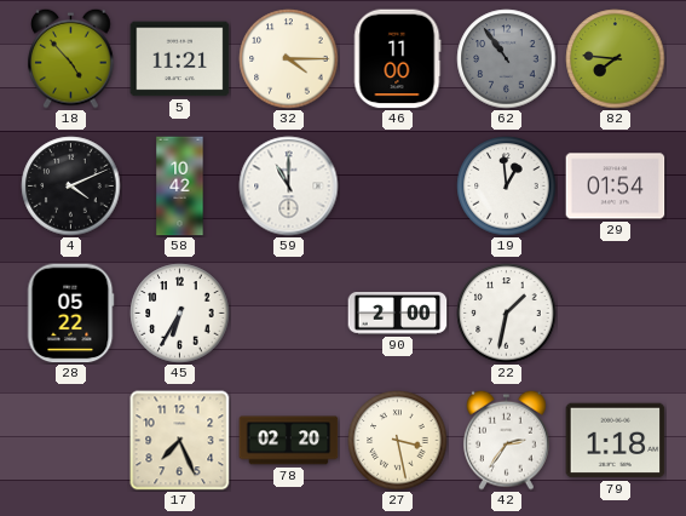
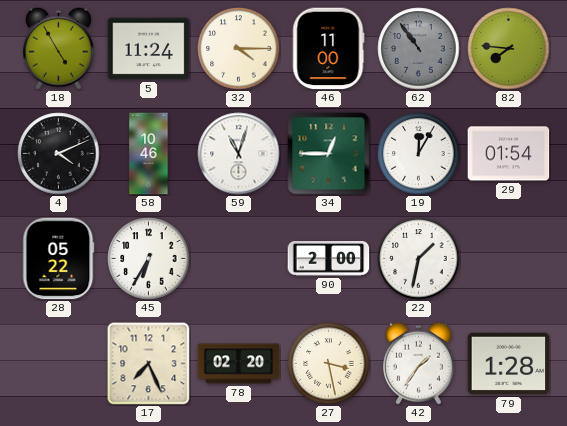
18: 4:53 -> 4:55
5: 11:21 -> 11:24
58: 10:42 -> 10:46
59: 11:00 -> 11:03
34: none -> 12:45
19: 12:59 -> 12:05
42: 2:36 -> 1:36
79: 1:18 -> 1:28
